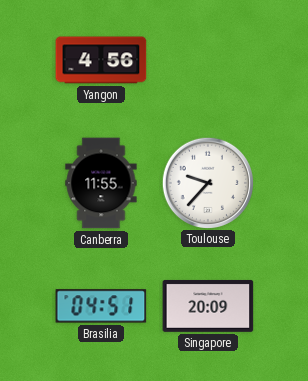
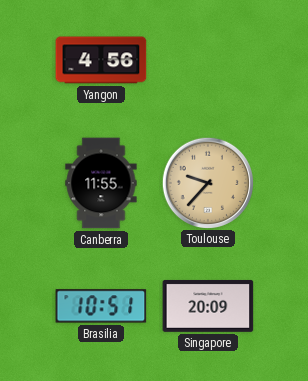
Toulouse dial: white -> champagne
Brasilia: 04:51 -> 10:51
